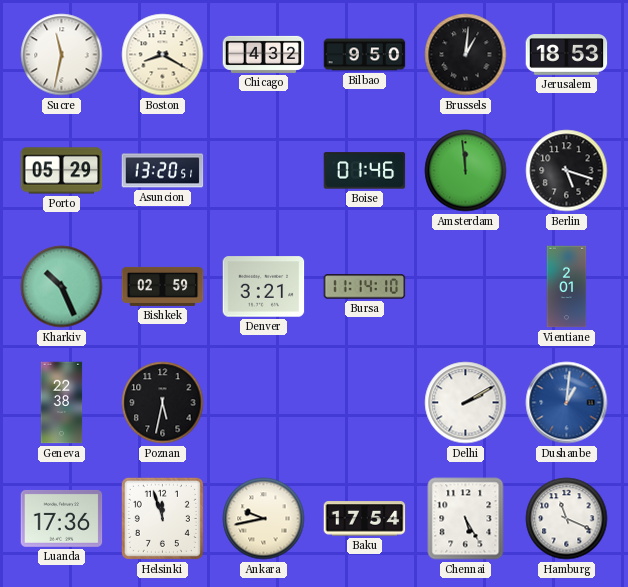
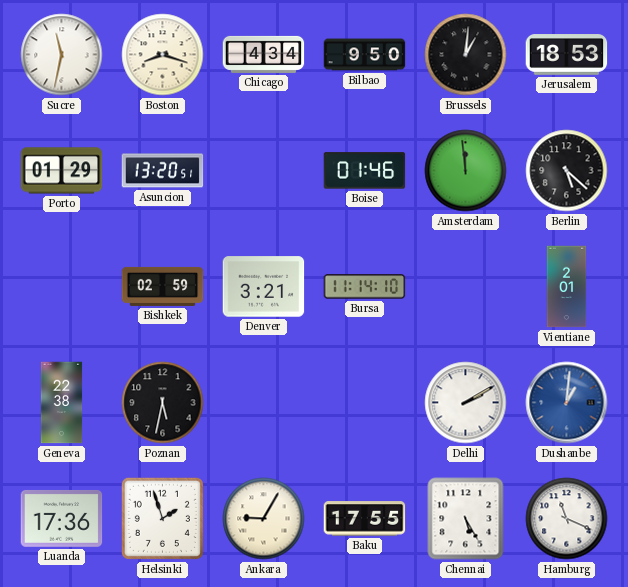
Boston: 8:20 -> 8:18
Chicago: 4:32 -> 4:34
Porto: 05:29 -> 01:29
Berlin: 5:18 -> 5:22
Kharkiv: 10:26 -> none
Helsinki: 11:57 -> 1:57
Ankara: 9:43 -> 9:05
Baku: 17:54 -> 17:55
